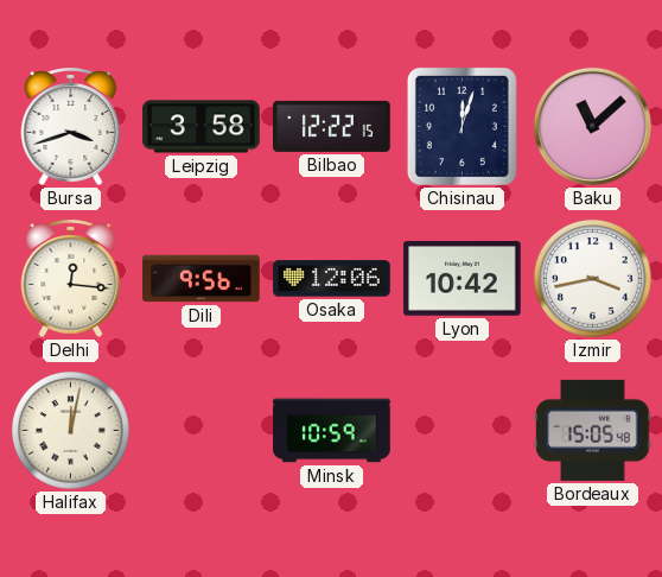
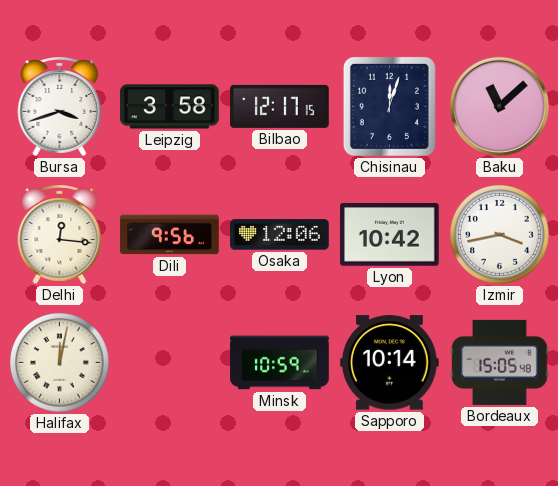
Bilbao: 12:22 -> 12:17
Sapporo: none -> 10:14
